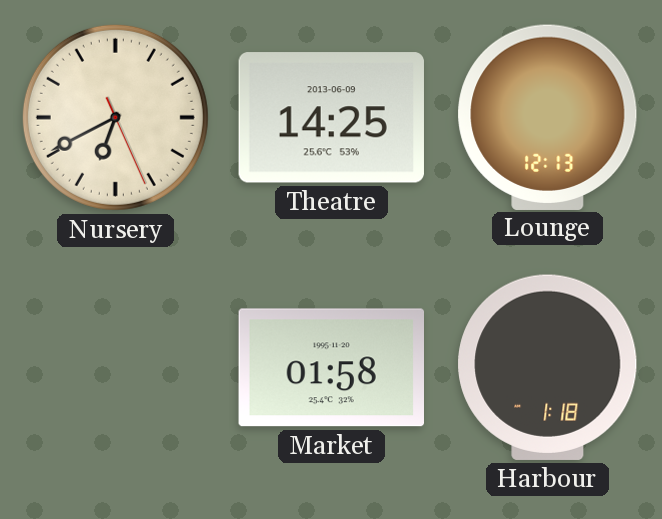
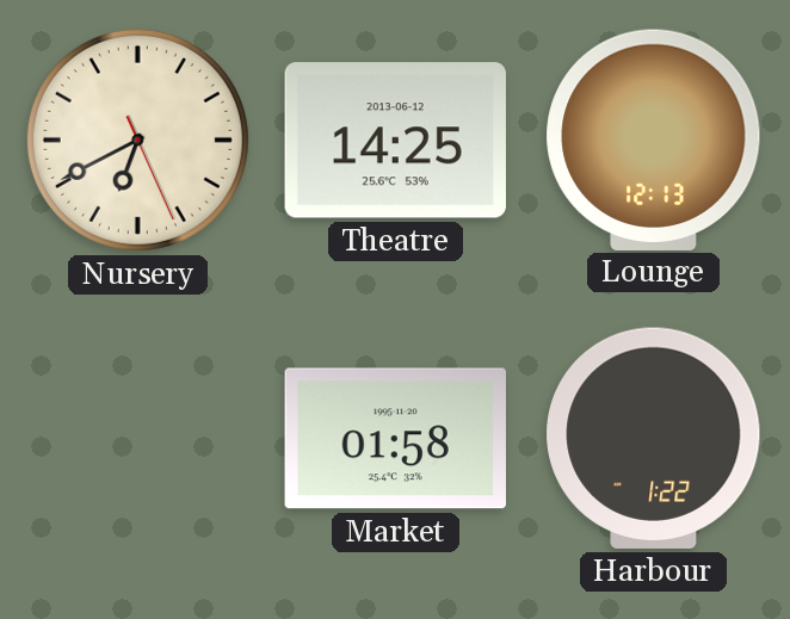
Theatre date: 2013-06-09 -> 2013-06-12
Harbour: 1:18 -> 1:22
